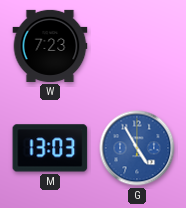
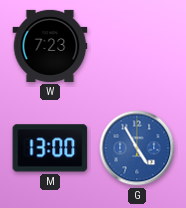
M: 13:03 -> 13:00
